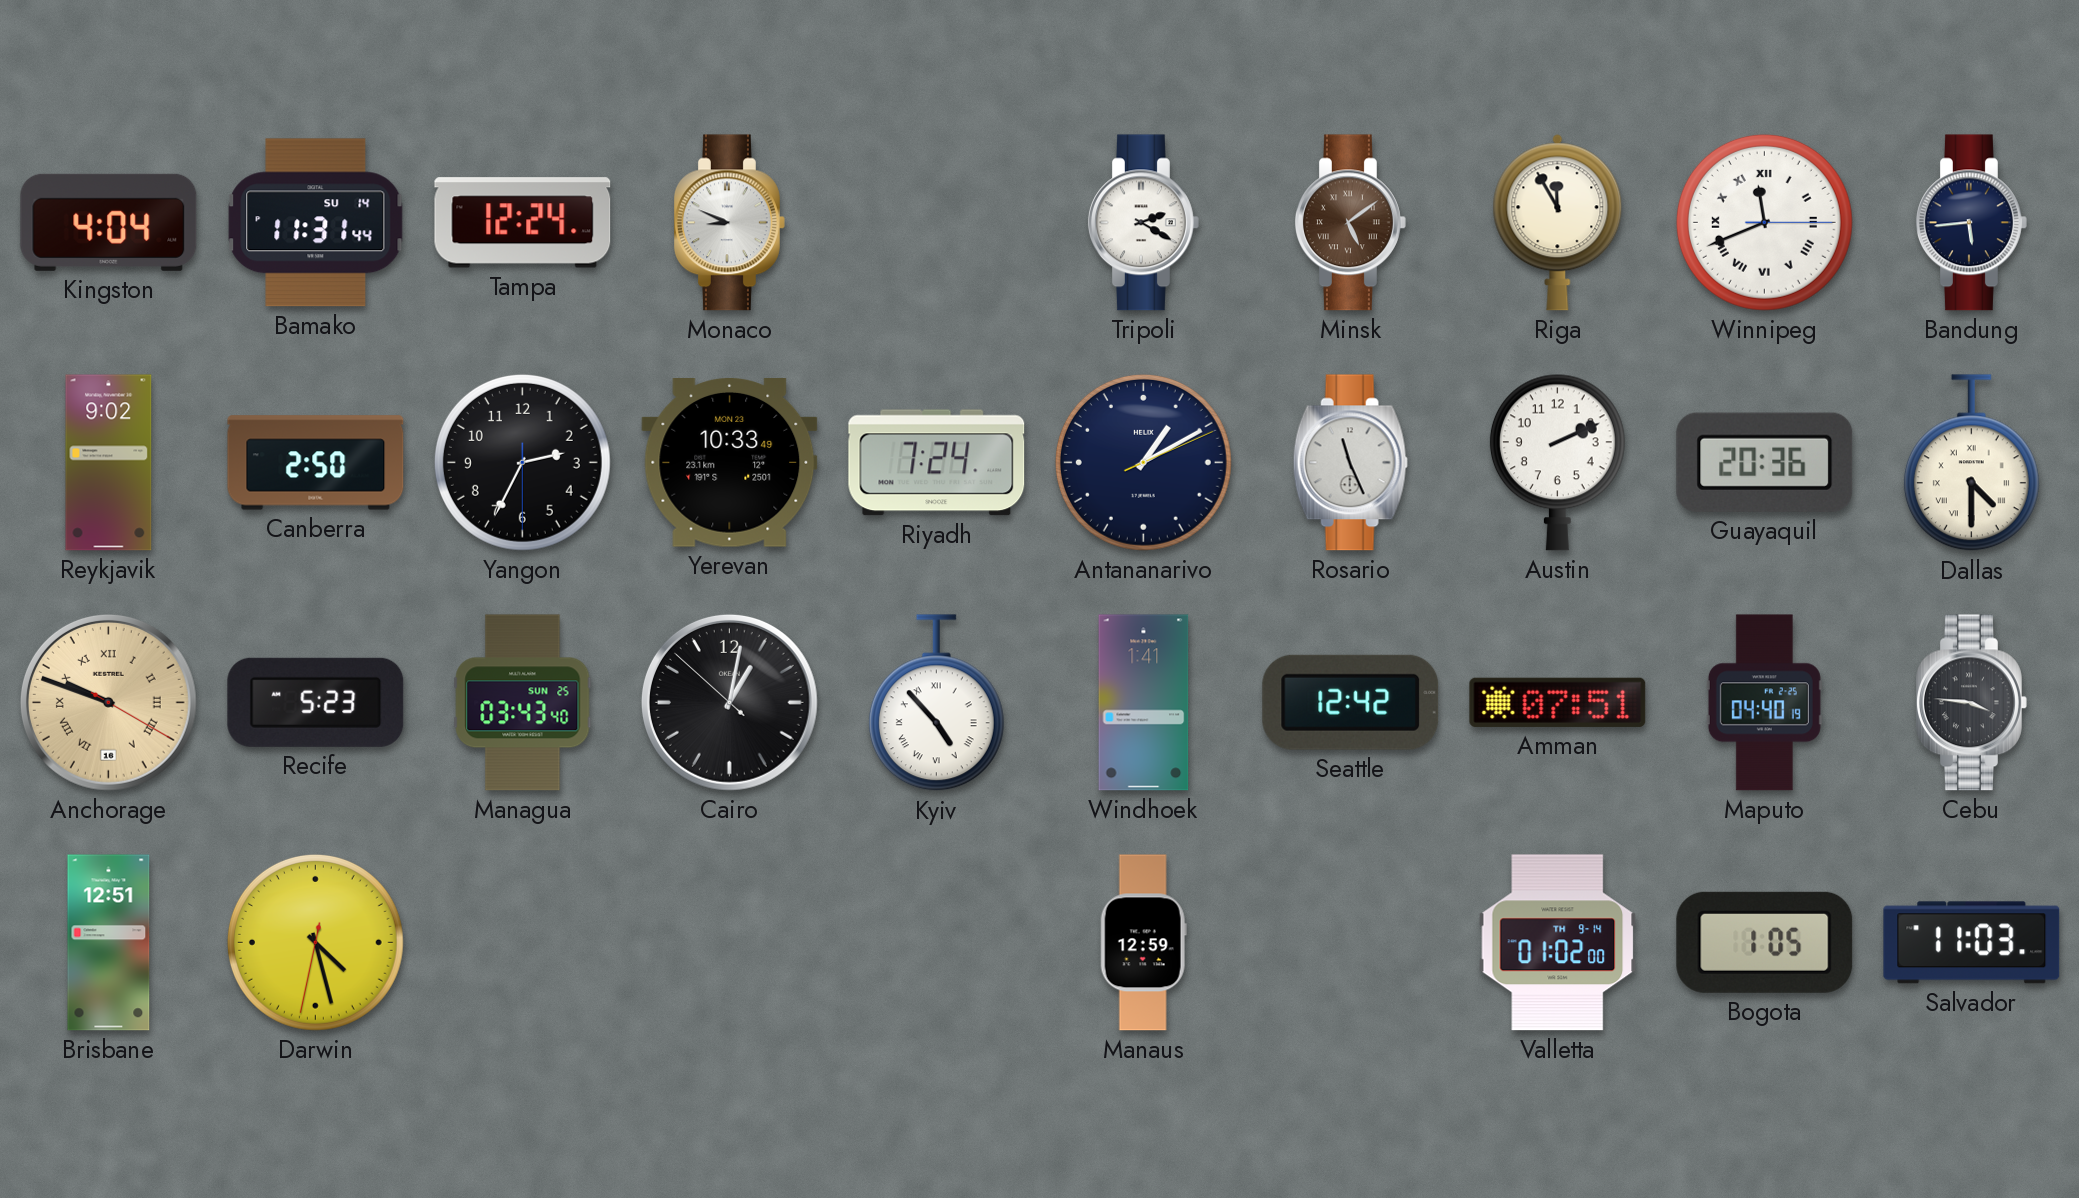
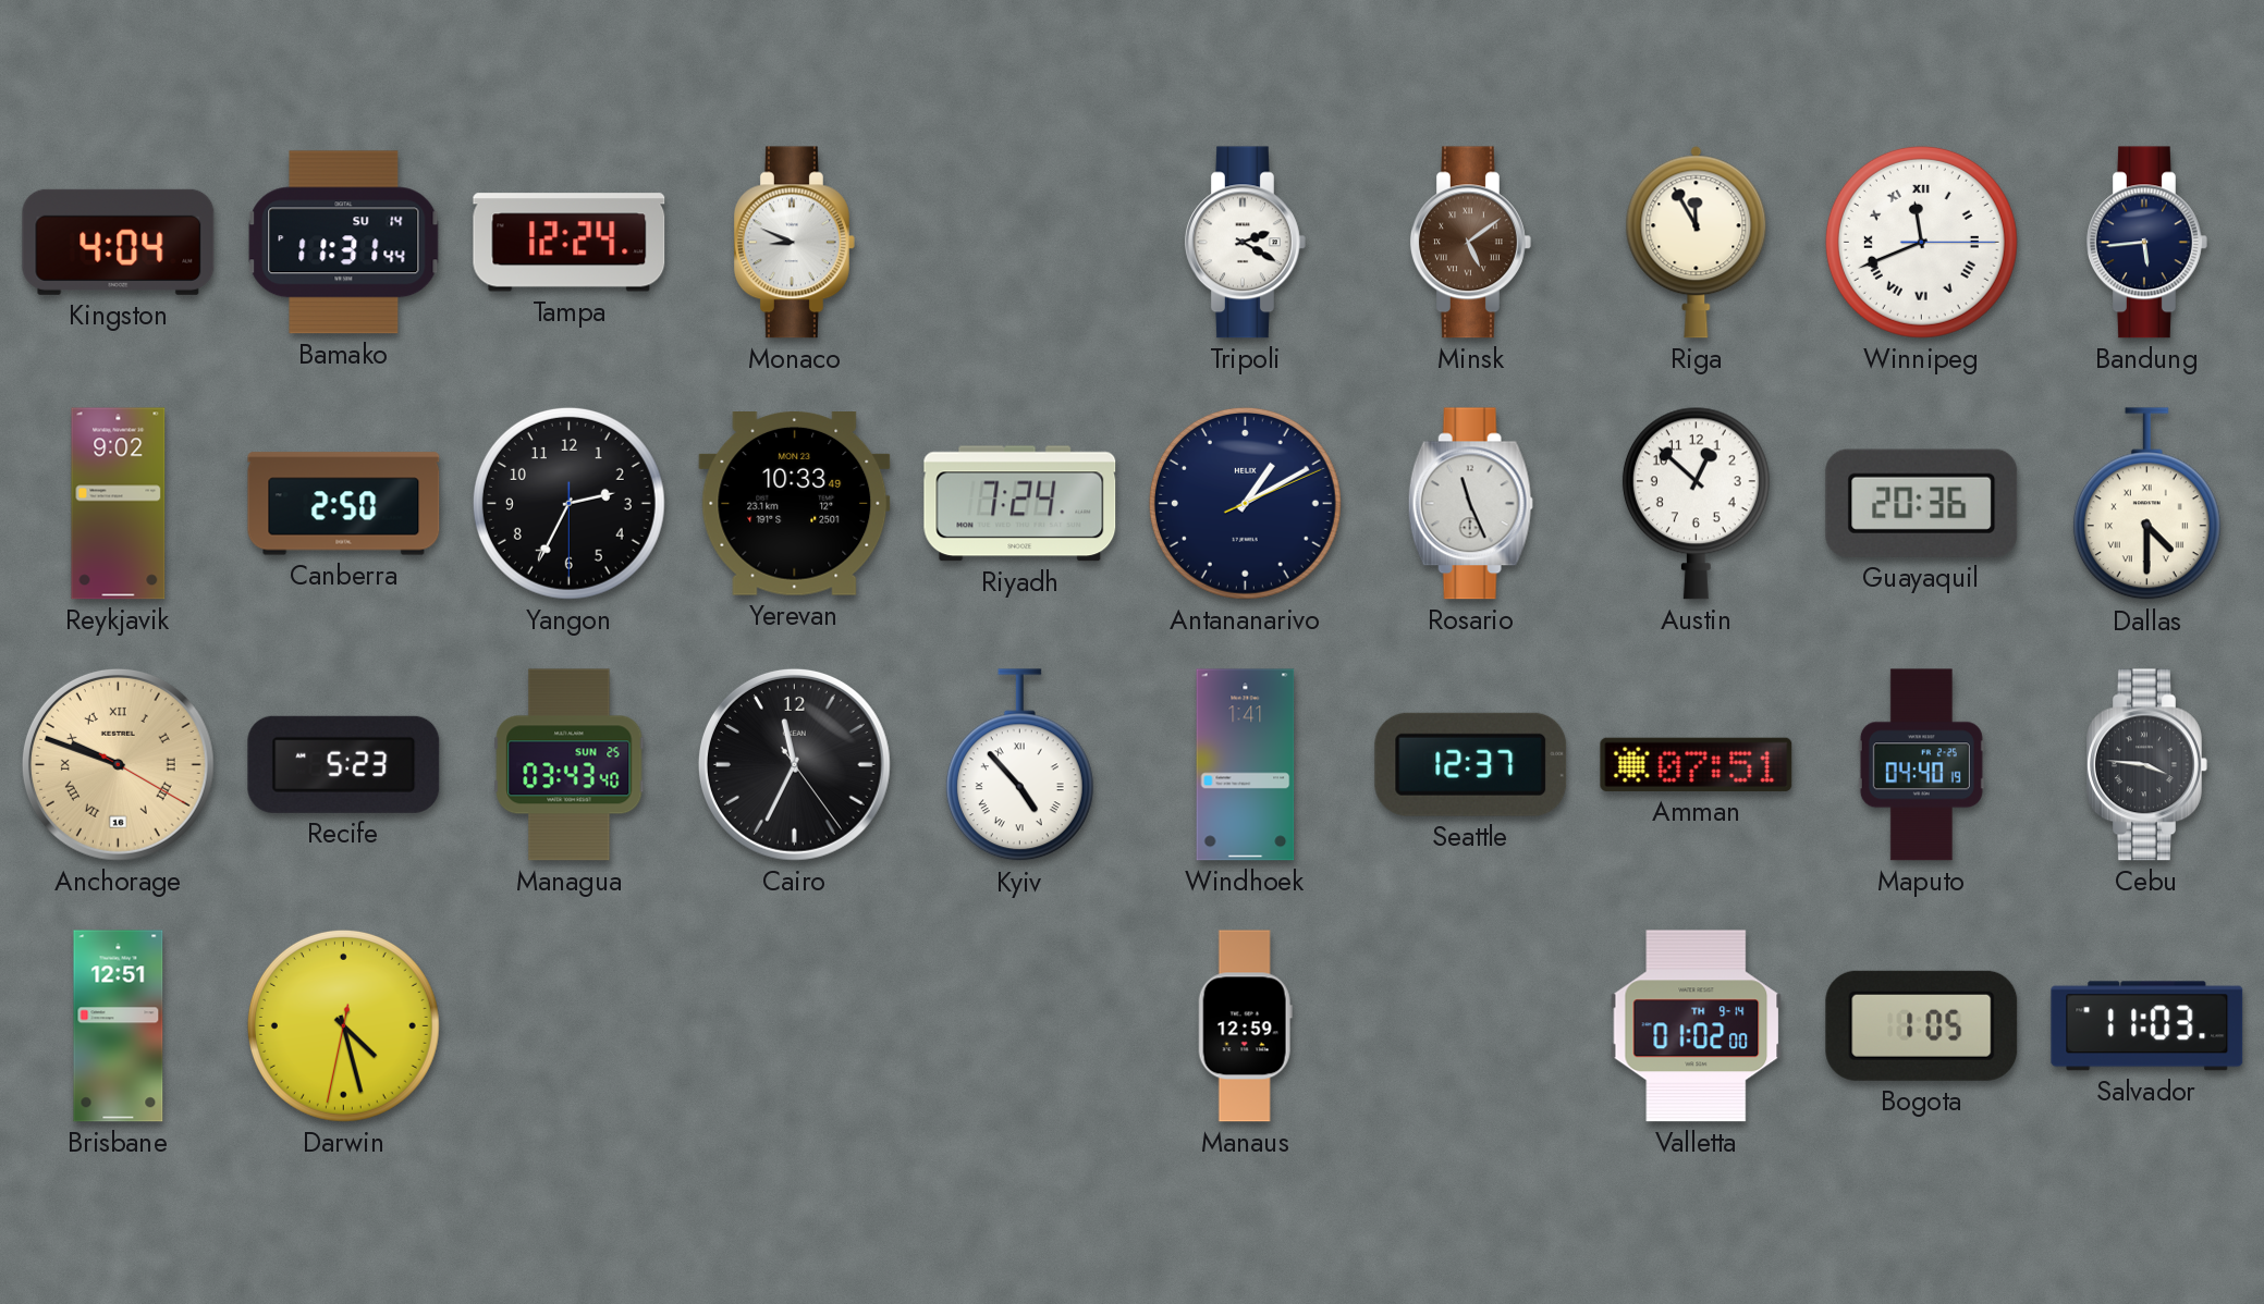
Austin: 2:11 -> 12:52
Cairo: 1:01 -> 11:34
Seattle: 12:42 -> 12:37
